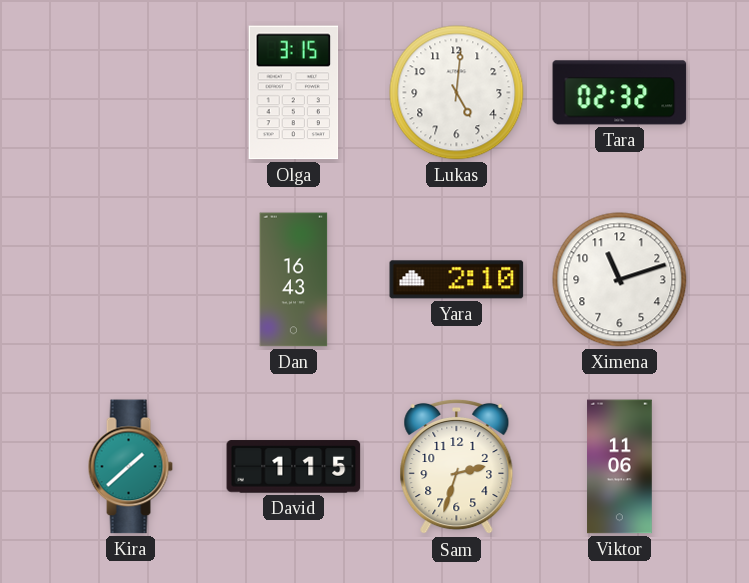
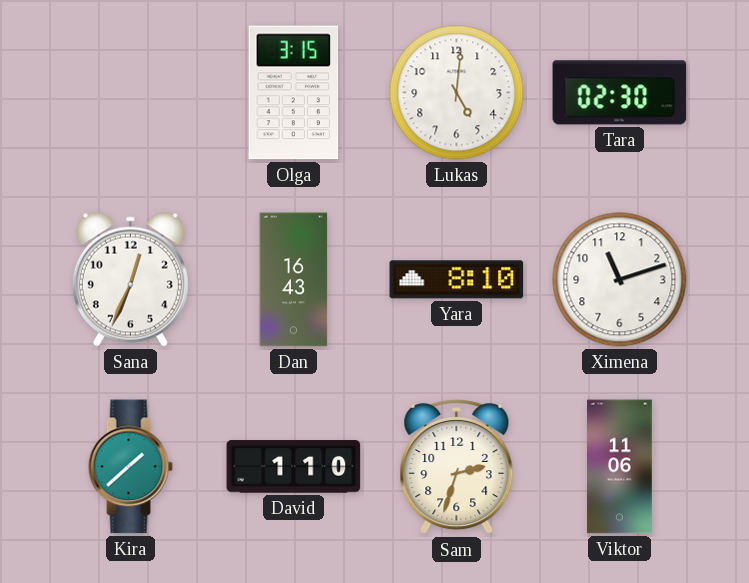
Tara: 02:32 -> 02:30
Sana: none -> 12:34
Yara: 2:10 -> 8:10
David: 1:15 -> 1:10
